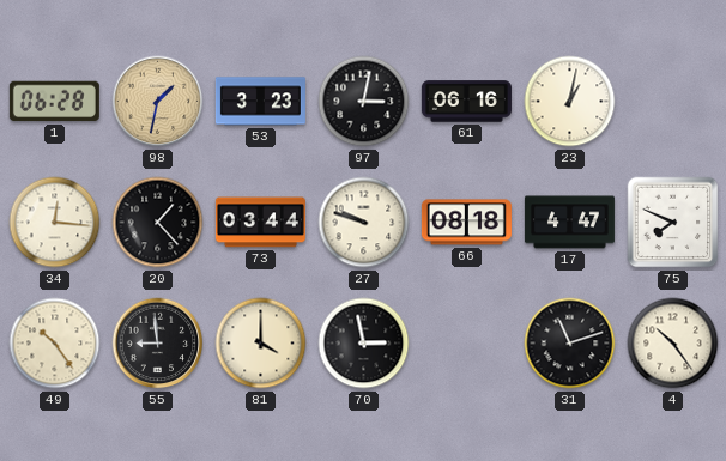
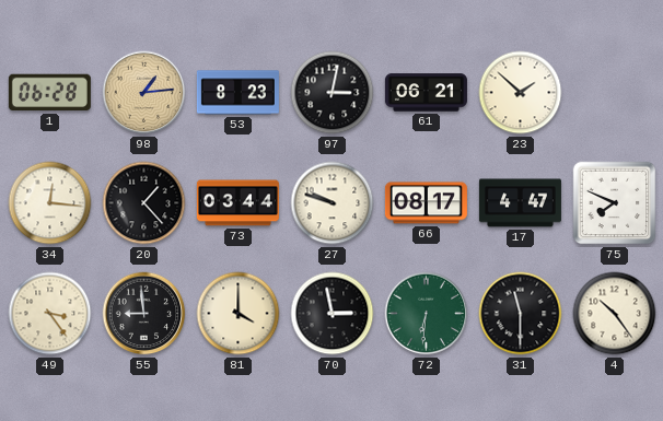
98: 1:32 -> 1:14
53: 3:23 -> 8:23
61: 06:16 -> 06:21
23: 1:02 -> 1:52
66: 08:18 -> 08:17
49: 10:24 -> 3:24
72: none -> 6:31
31: 11:12 -> 11:30
